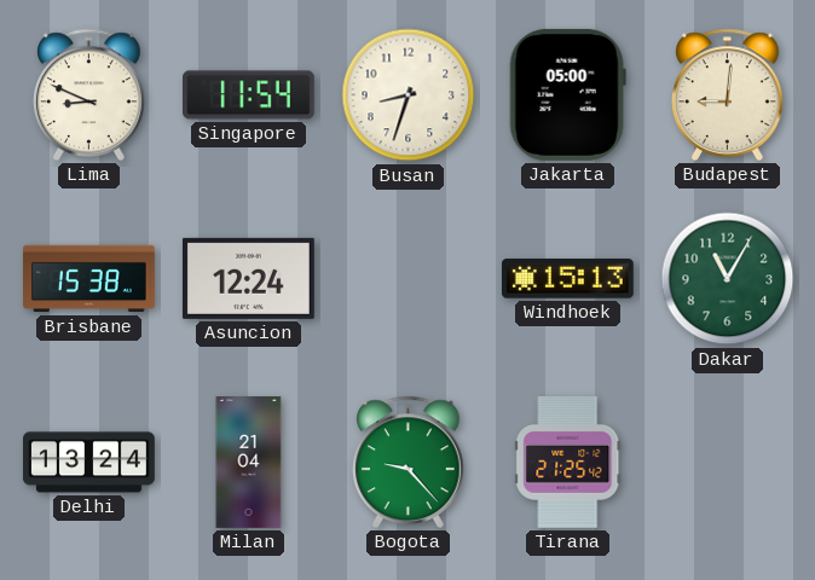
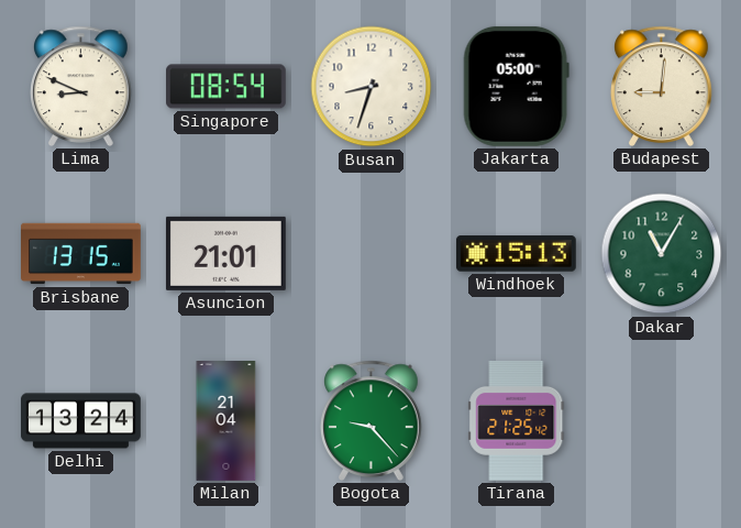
Singapore: 11:54 -> 08:54
Brisbane: 15:38 -> 13:15
Asuncion: 12:24 -> 21:01
